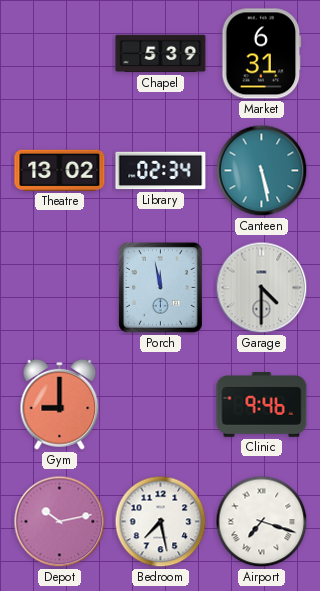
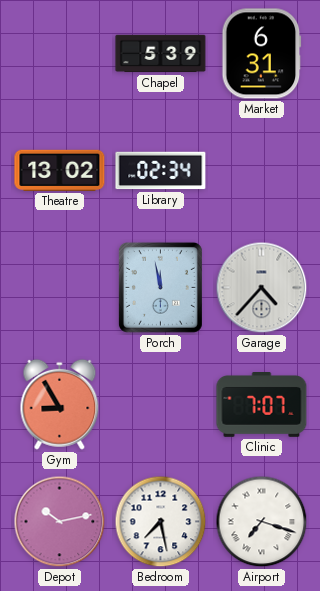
Canteen: 5:28 -> none
Garage: 4:30 -> 4:37
Gym: 9:00 -> 8:55
Clinic: 9:46 -> 7:07
